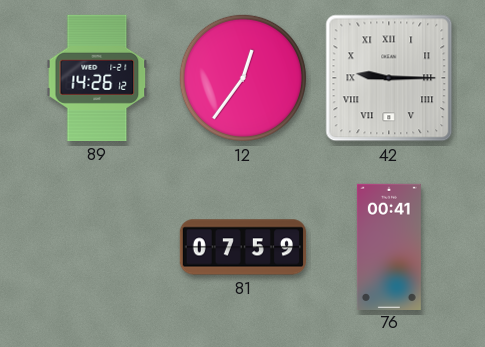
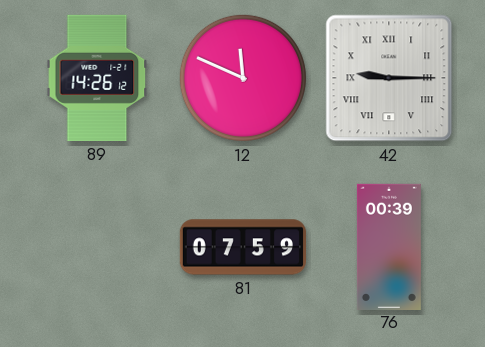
12: 12:36 -> 11:49
76: 00:41 -> 00:39
